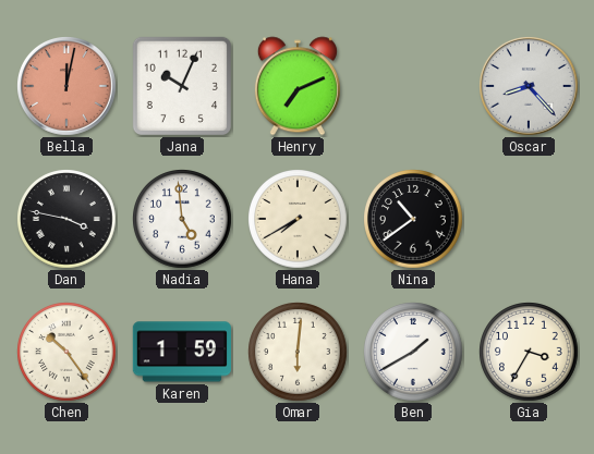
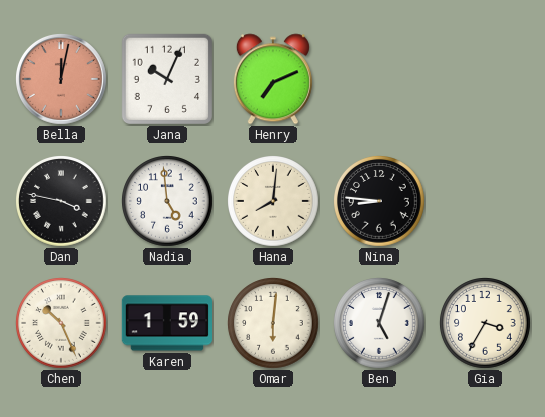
Oscar: 8:23 -> none
Hana: 7:40 -> 8:01
Nina: 10:39 -> 8:46
Chen: 10:24 -> 10:26
Ben: 1:40 -> 5:03
